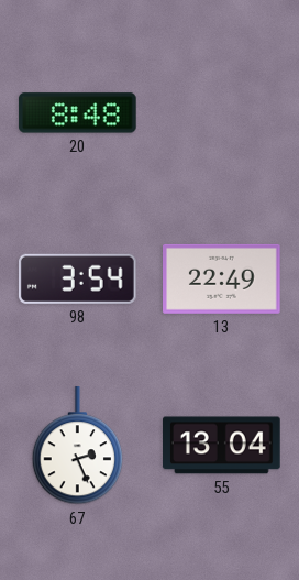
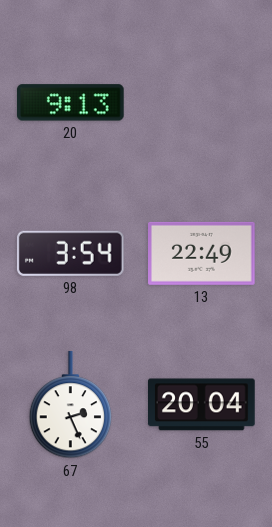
20: 8:48 -> 9:13
55: 13:04 -> 20:04
